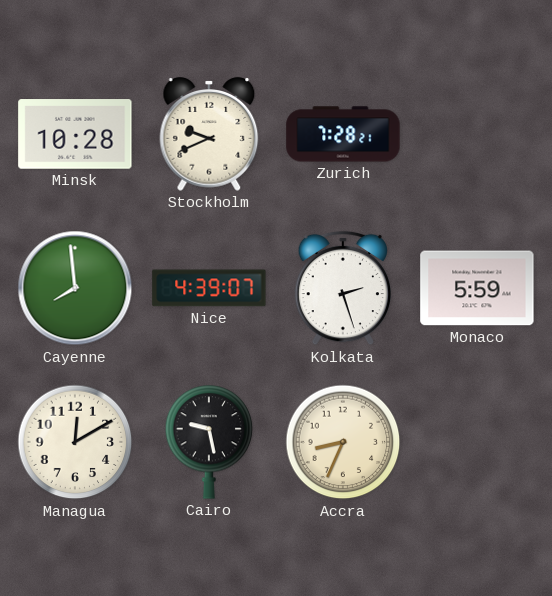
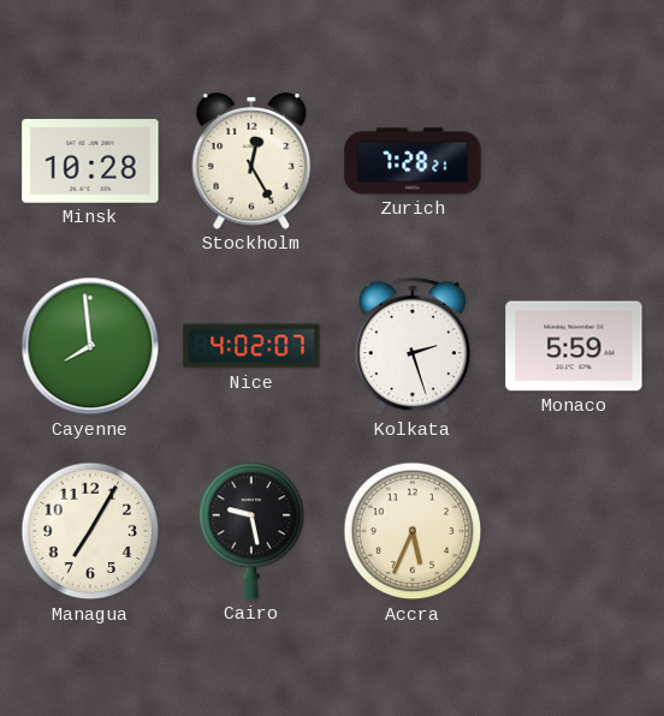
Stockholm: 9:41 -> 12:25
Nice: 4:39 -> 4:02
Managua: 12:10 -> 7:05
Accra: 8:34 -> 5:34
